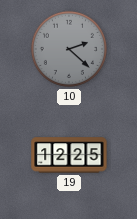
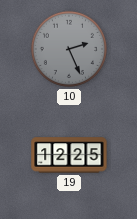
10: 2:22 -> 2:26
